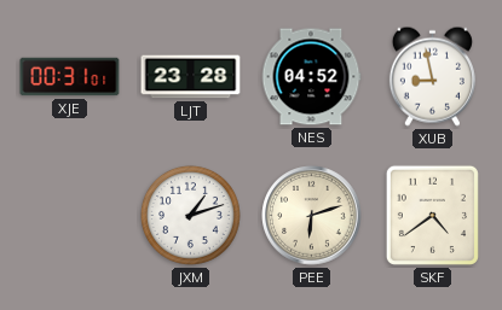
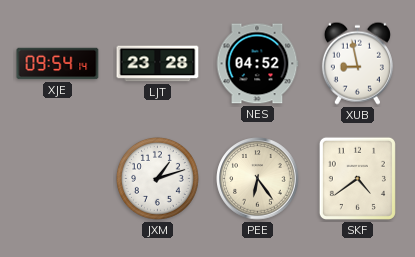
XJE: 00:31 -> 09:54
PEE: 6:12 -> 6:24
